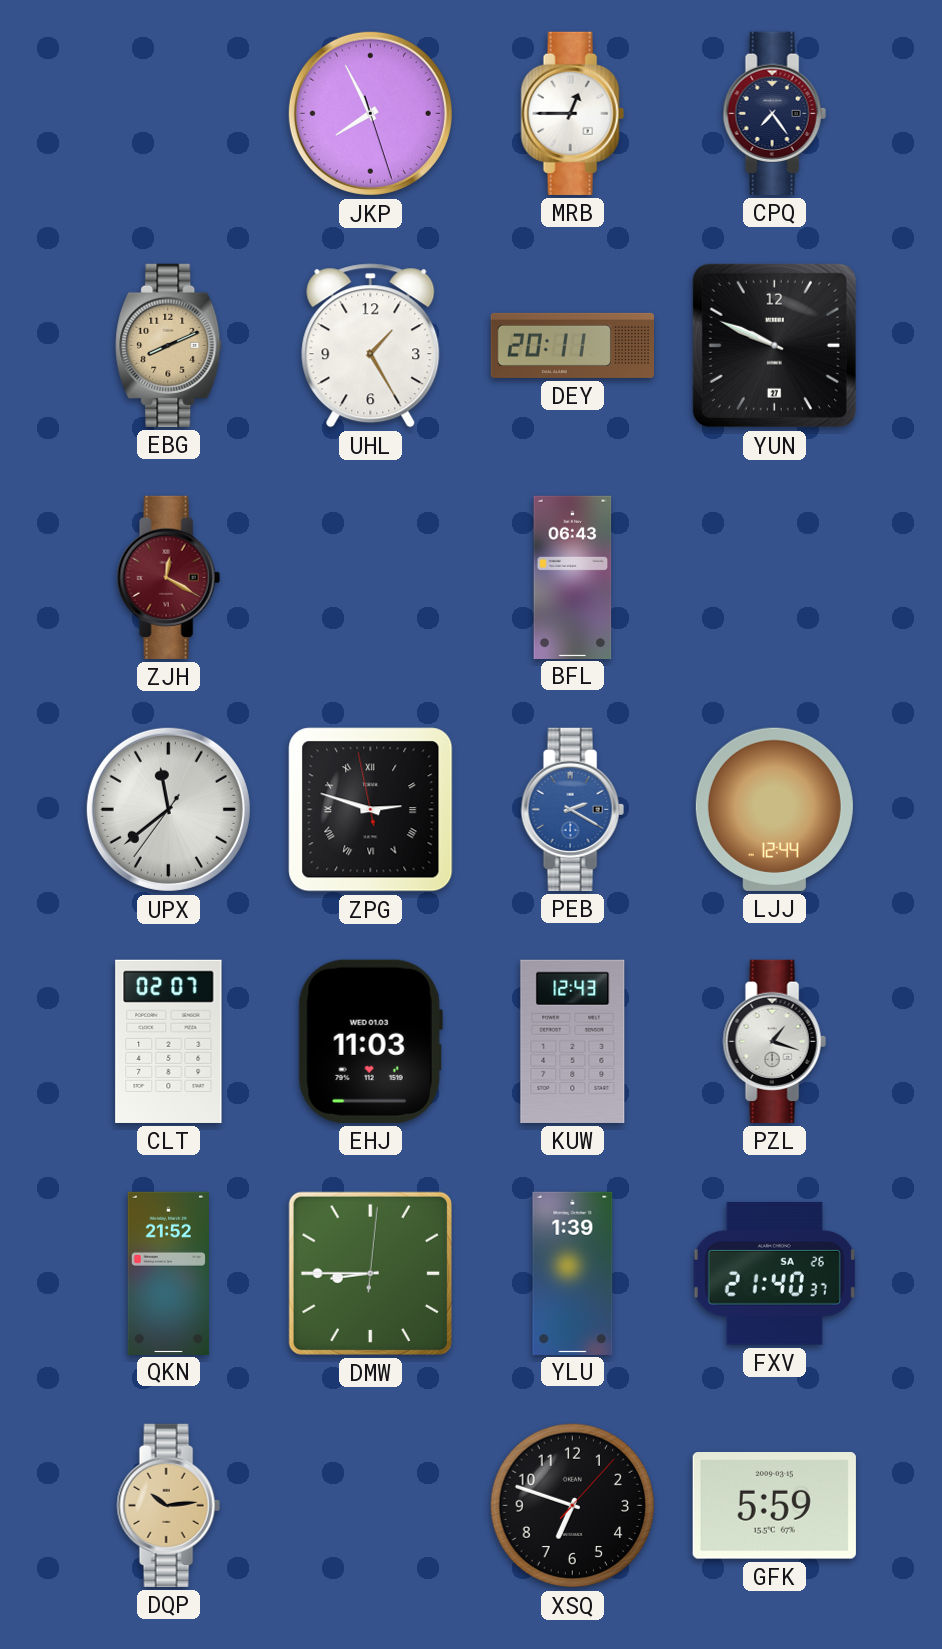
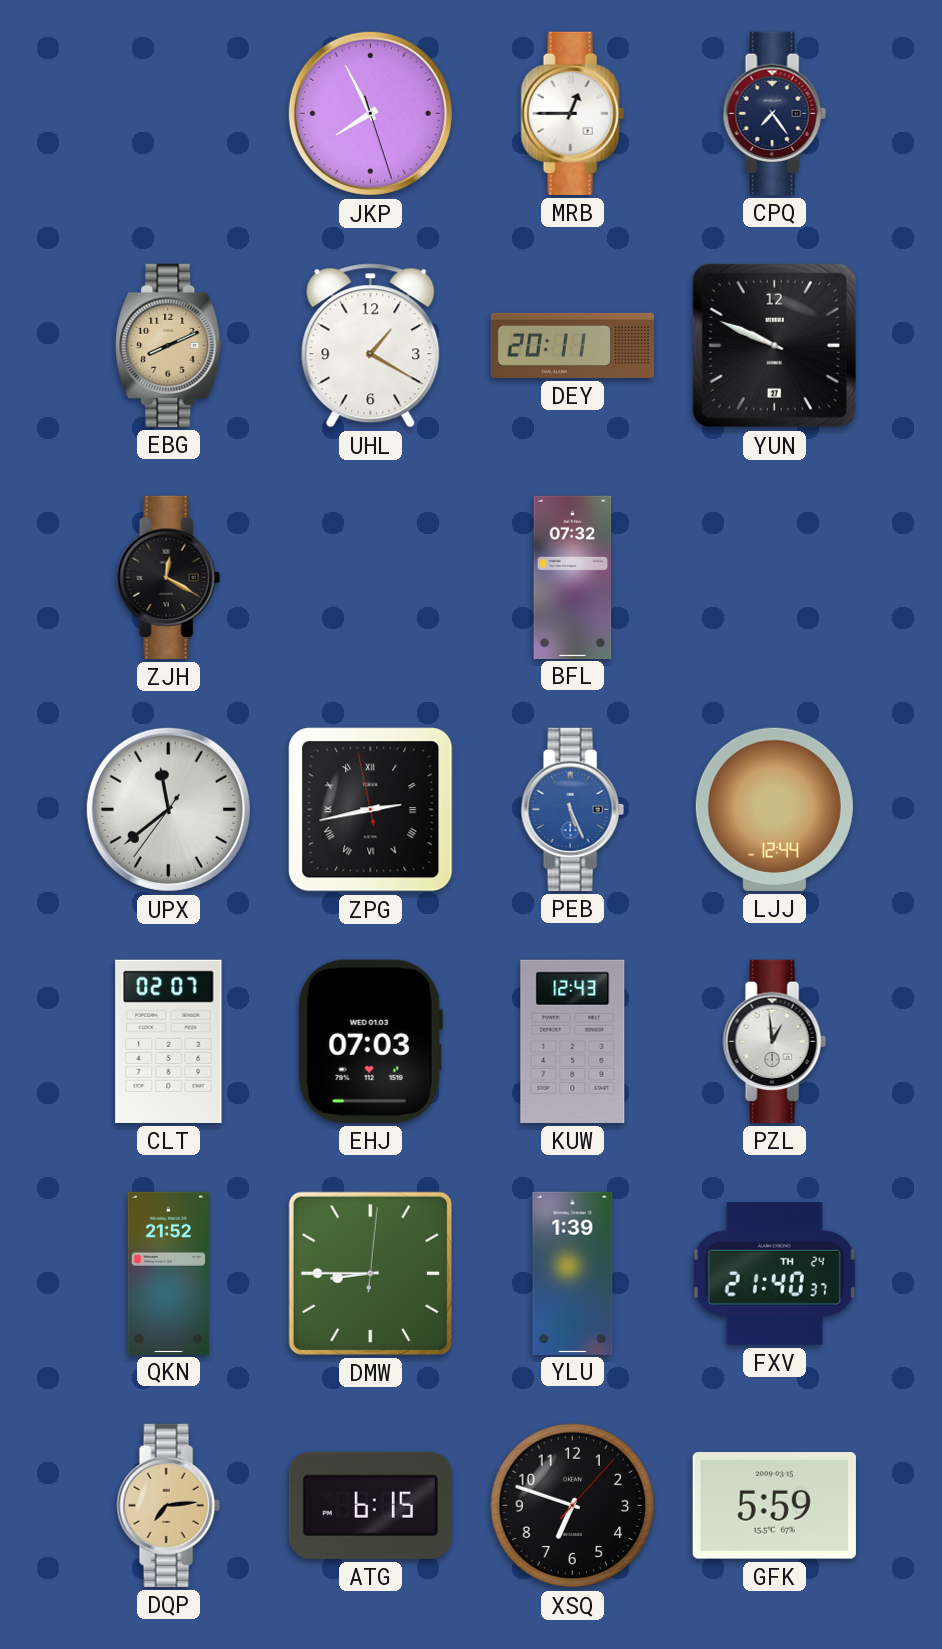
UHL: 1:25 -> 1:20
ZJH dial: burgundy -> black
BFL: 06:43 -> 07:32
ZPG: 2:47 -> 2:42
PEB: 2:20 -> 5:26
EHJ: 11:03 -> 07:03
PZL: 1:18 -> 12:59
FXV date: SA 26 -> TH 24
DQP: 10:14 -> 7:14
ATG: none -> 6:15
